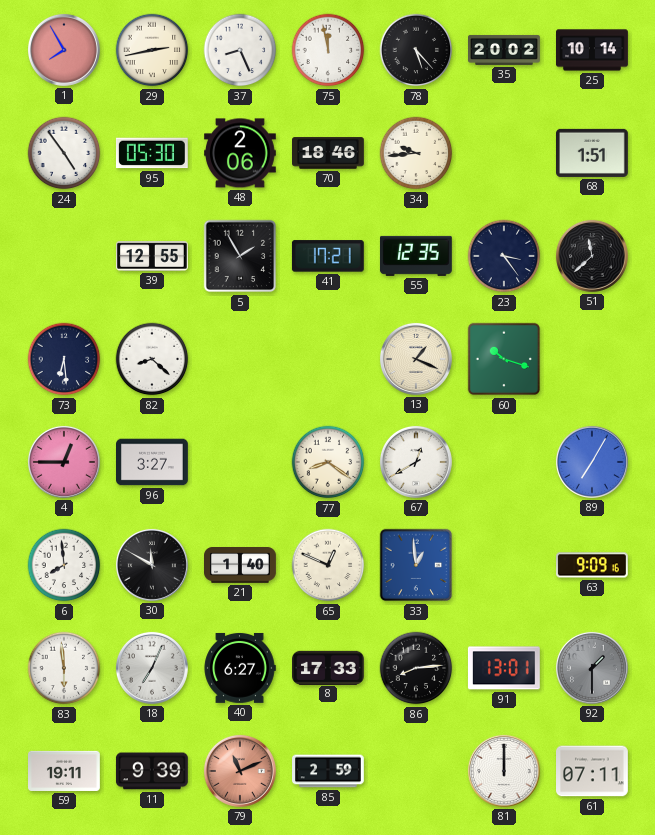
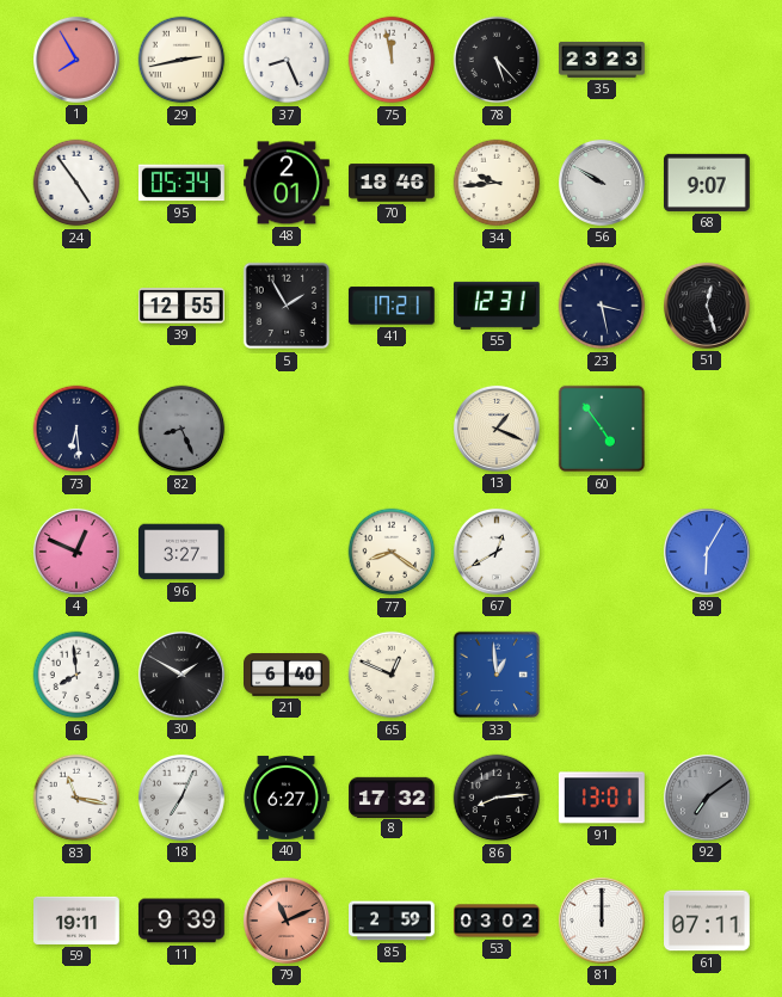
35: 20:02 -> 23:23
25: 10:14 -> none
95: 05:30 -> 05:34
48: 2:06 -> 2:01
56: none -> 9:50
68: 1:51 -> 9:07
55: 12:35 -> 12:31
23: 3:24 -> 3:28
51: 11:38 -> 12:27
82: 8:22 -> 8:26
82 dial: white -> grey
60: 10:18 -> 4:54
4: 12:45 -> 12:49
89: 7:05 -> 6:05
30: 11:50 -> 1:50
21: 1:40 -> 6:40
63: 9:09 -> none
83: 5:59 -> 11:17
8: 17:33 -> 17:32
92: 1:30 -> 7:09
53: none -> 03:02
